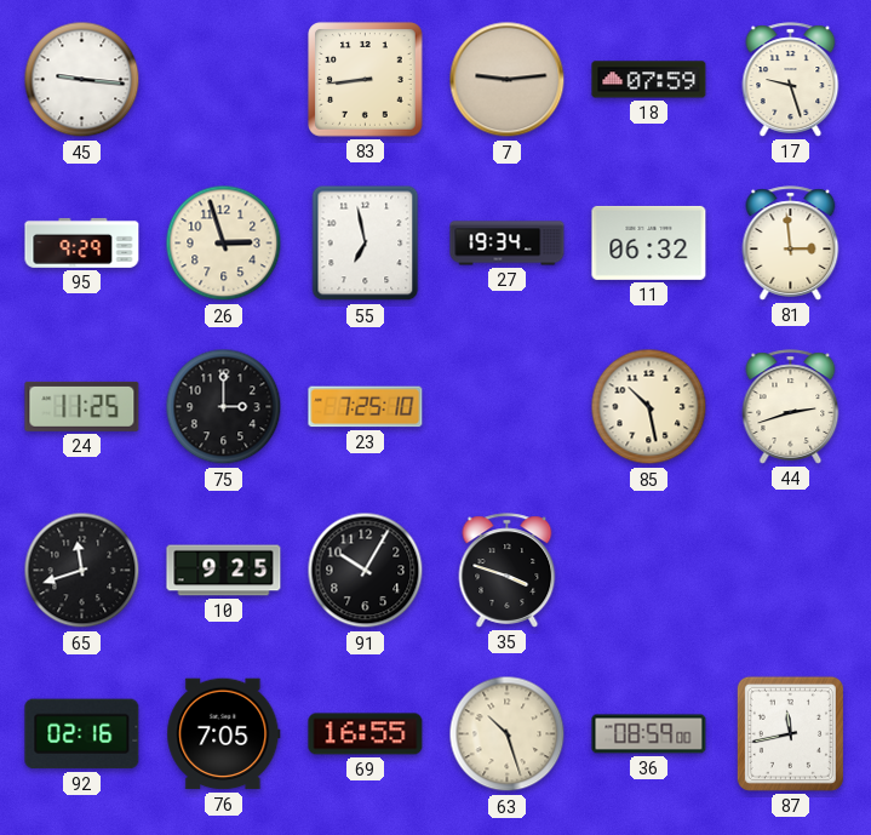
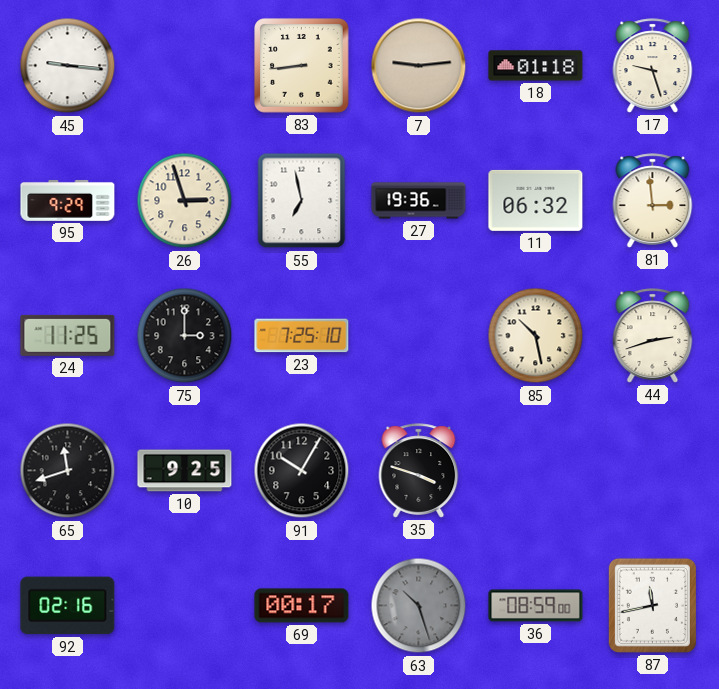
18: 07:59 -> 01:18
27: 19:34 -> 19:36
76: 7:05 -> none
69: 16:55 -> 00:17
63 dial: cream -> grey
